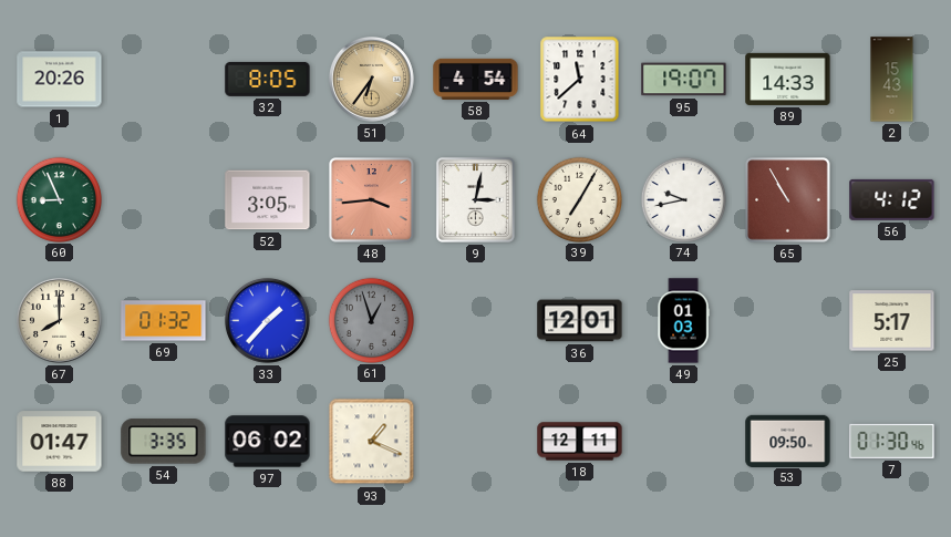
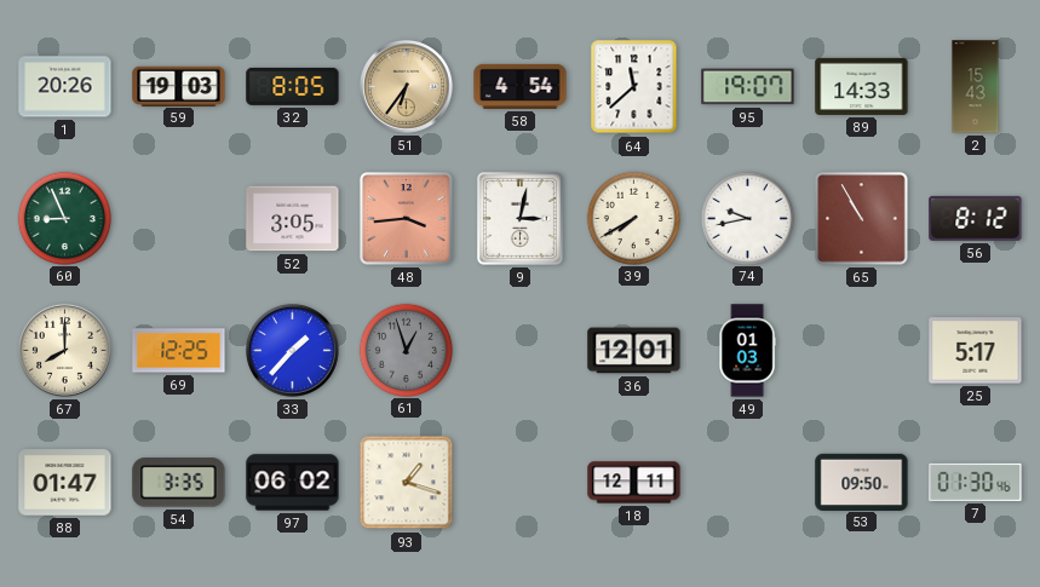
59: none -> 19:03
39: 7:05 -> 7:40
56: 4:12 -> 8:12
69: 01:32 -> 12:25
93: 1:19 -> 1:18
